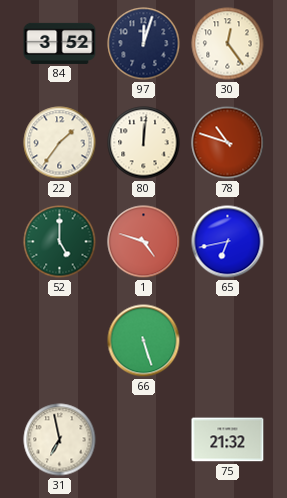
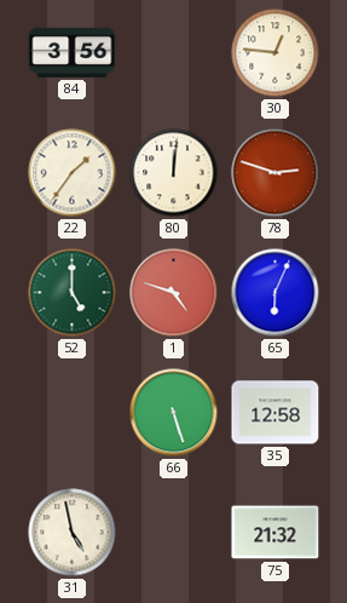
84: 3:52 -> 3:56
97: 12:03 -> none
30: 12:24 -> 12:46
78: 10:48 -> 2:48
65: 6:43 -> 6:04
35: none -> 12:58
31: 6:58 -> 4:58
